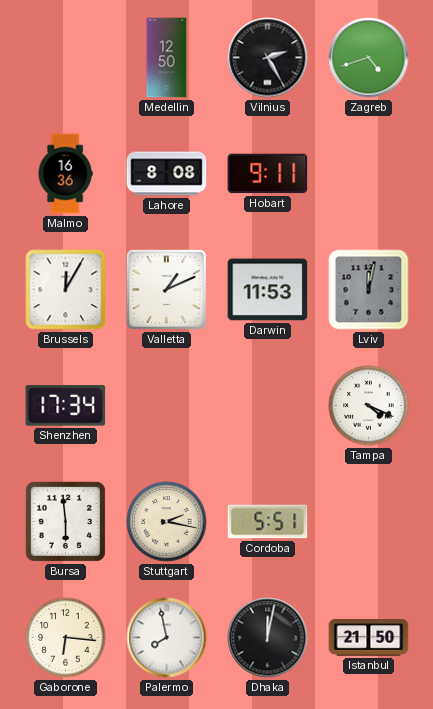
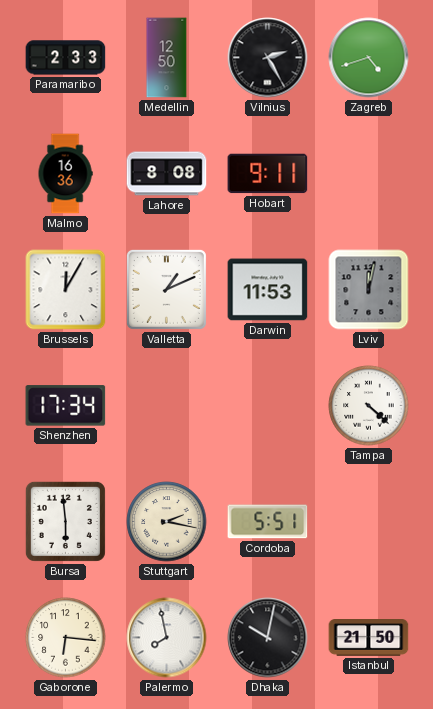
Paramaribo: none -> 2:33
Tampa: 4:19 -> 4:22
Dhaka: 12:02 -> 10:02
